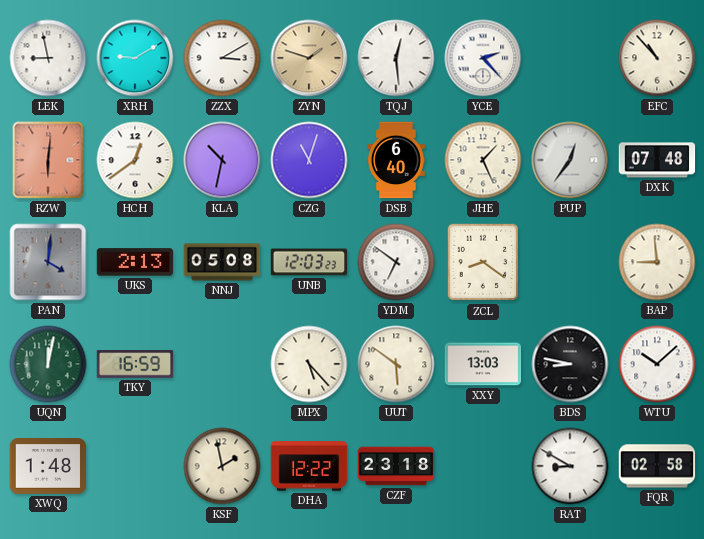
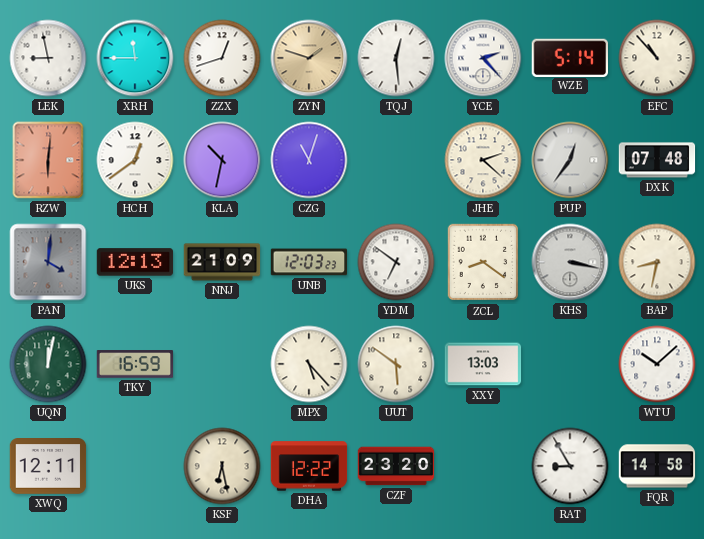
XRH: 9:10 -> 11:45
ZZX: 3:10 -> 12:42
WZE: none -> 5:14
DSB: 6:40 -> none
JHE: 1:26 -> 2:22
UKS: 2:13 -> 12:13
NNJ: 05:08 -> 21:09
KHS: none -> 3:17
BAP: 8:59 -> 8:32
BDS: 8:47 -> none
XWQ: 1:48 -> 12:11
KSF: 1:58 -> 6:28
CZF: 23:18 -> 23:20
RAT: 8:50 -> 8:55
FQR: 02:58 -> 14:58
